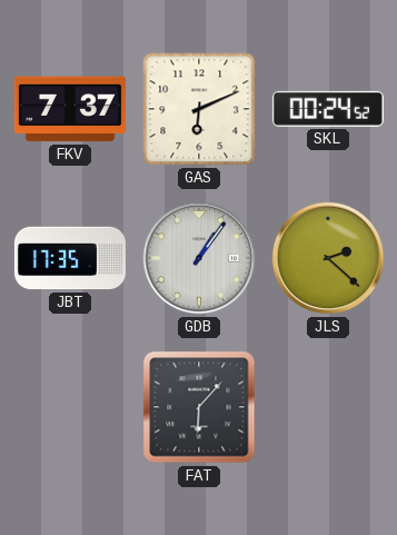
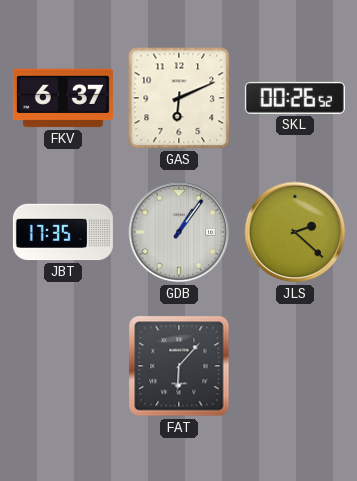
FKV: 7:37 -> 6:37
SKL: 00:24 -> 00:26
